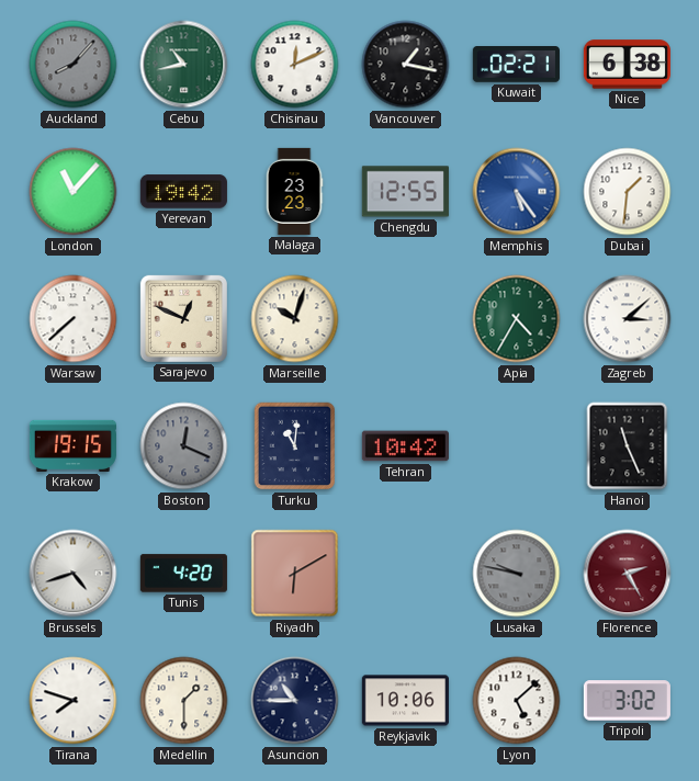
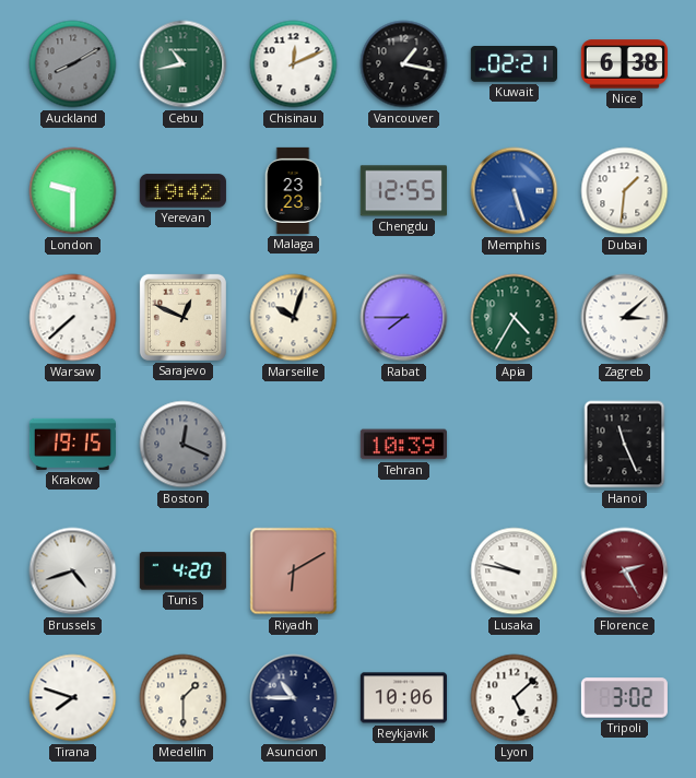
Auckland: 8:07 -> 8:10
London: 11:07 -> 9:30
Memphis: 5:24 -> 5:27
Rabat: none -> 7:45
Turku: 11:01 -> none
Tehran: 10:42 -> 10:39
Lusaka dial: grey -> white
